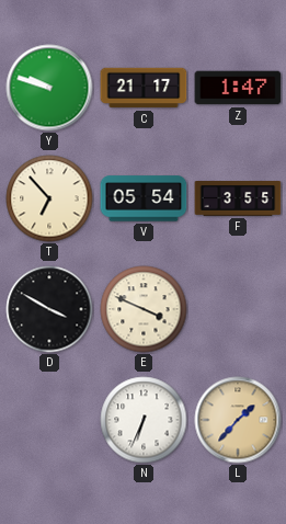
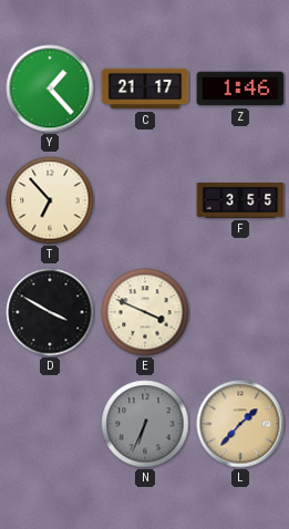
Y: 9:48 -> 1:23
Z: 1:47 -> 1:46
V: 05:54 -> none
N dial: white -> grey
